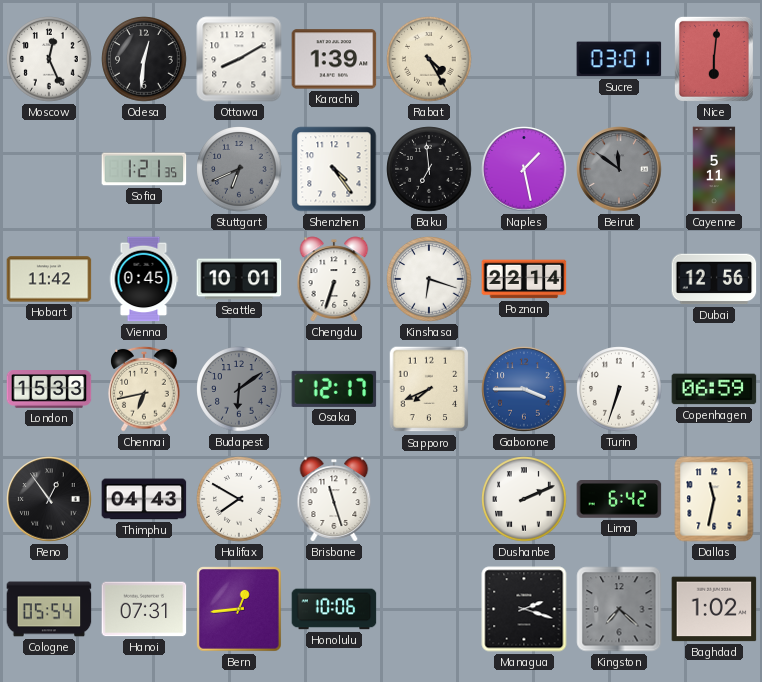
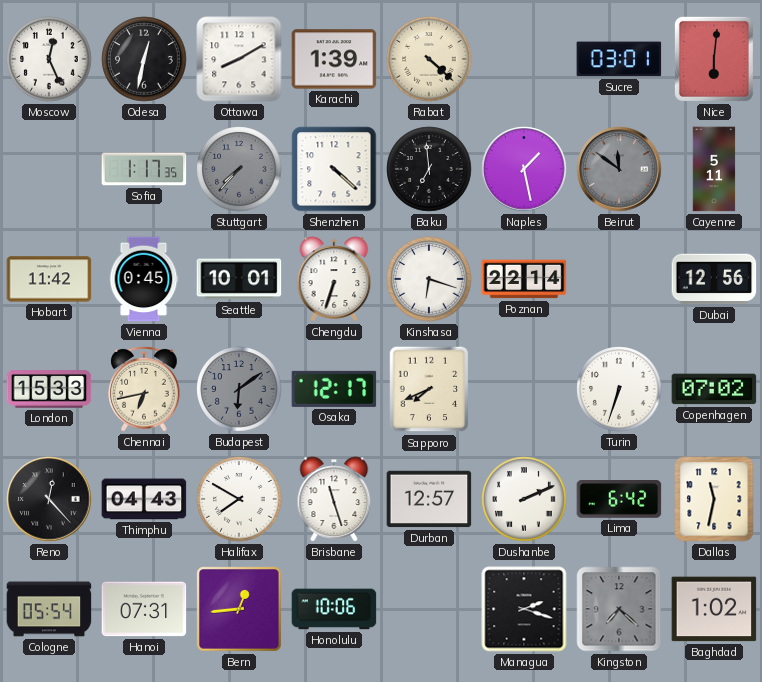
Odesa: 12:31 -> 12:32
Rabat: 4:25 -> 4:22
Sofia: 1:21 -> 1:17
Stuttgart: 6:41 -> 7:37
Shenzhen: 4:24 -> 4:22
Gaborone: 3:45 -> none
Copenhagen: 06:59 -> 07:02
Reno: 12:54 -> 12:23
Durban: none -> 12:57
